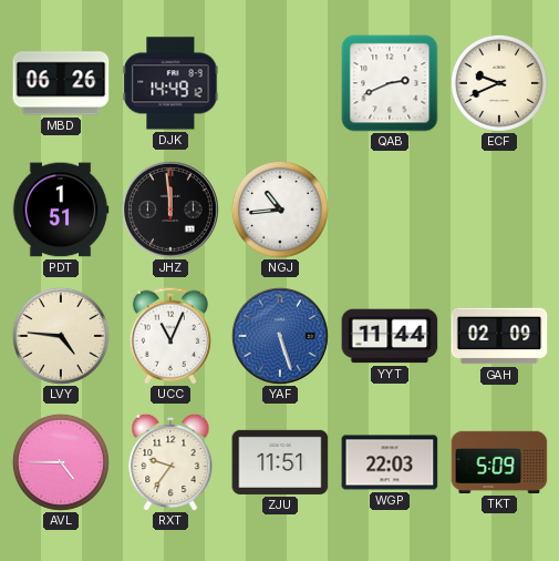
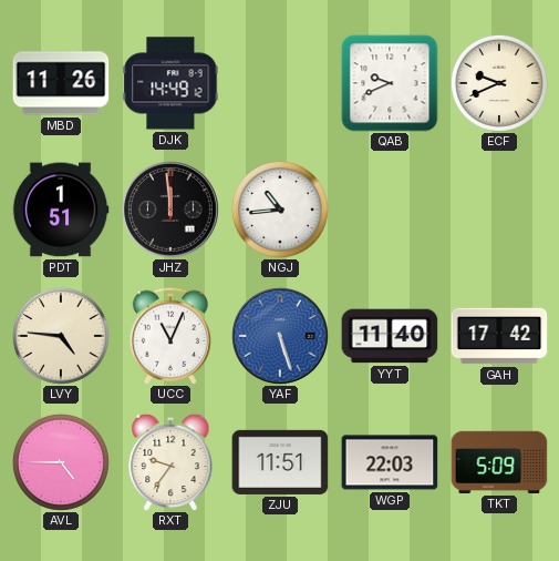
MBD: 06:26 -> 11:26
QAB: 2:41 -> 9:41
YYT: 11:44 -> 11:40
GAH: 02:09 -> 17:42
